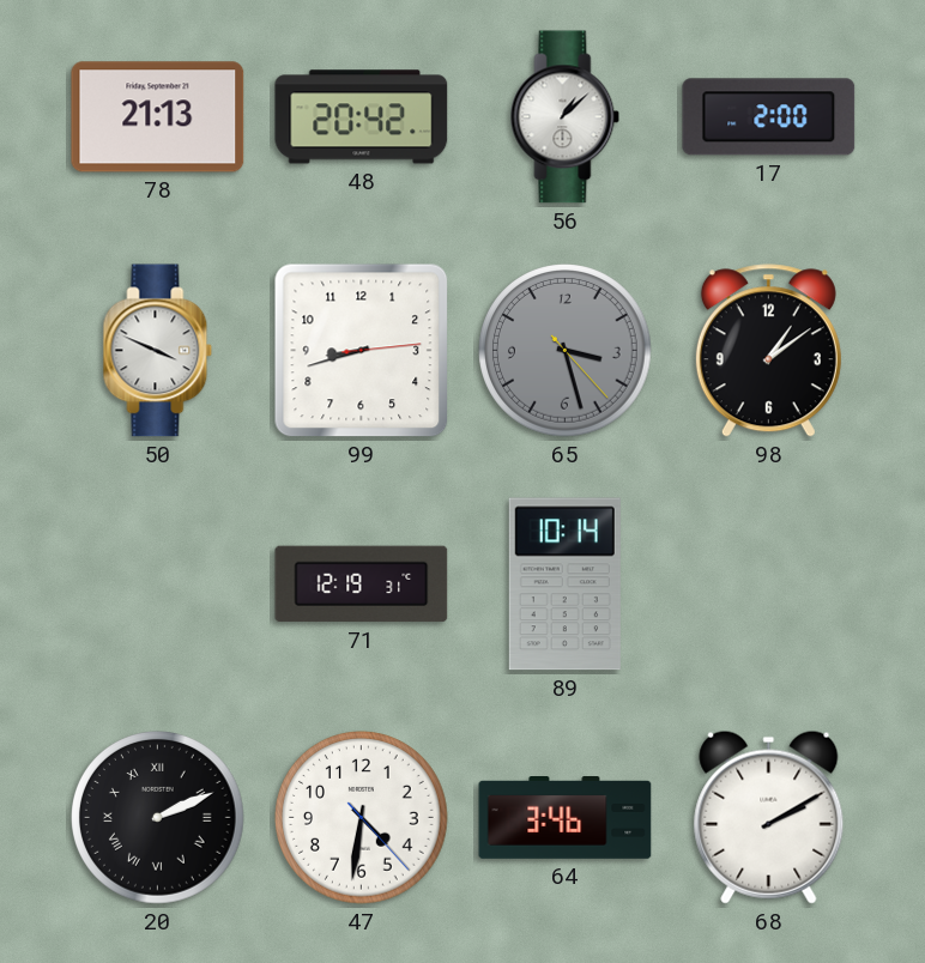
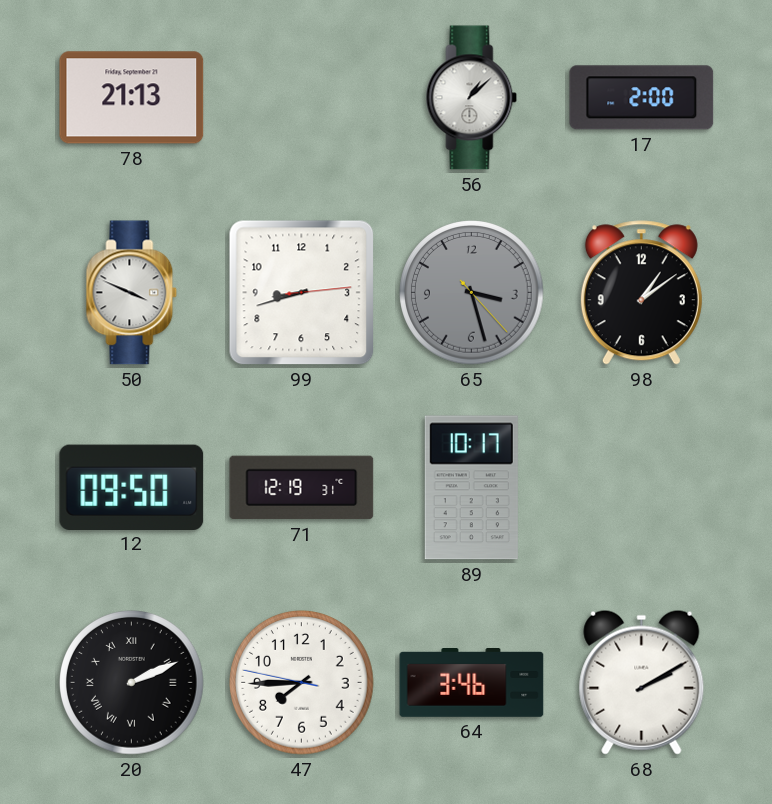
48: 20:42 -> none
12: none -> 09:50
89: 10:14 -> 10:17
47: 4:31 -> 7:44
